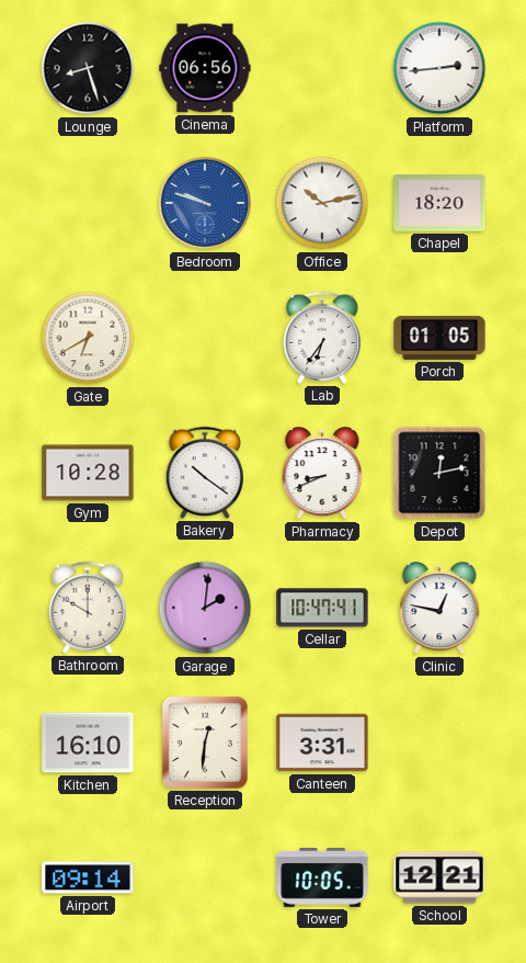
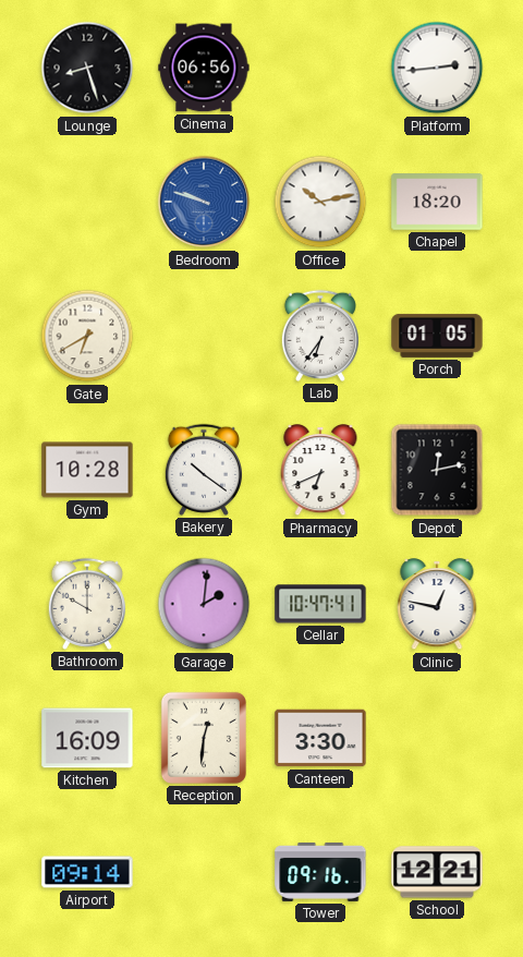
Pharmacy: 8:41 -> 6:41
Kitchen: 16:10 -> 16:09
Canteen: 3:31 -> 3:30
Tower: 10:05 -> 09:16
